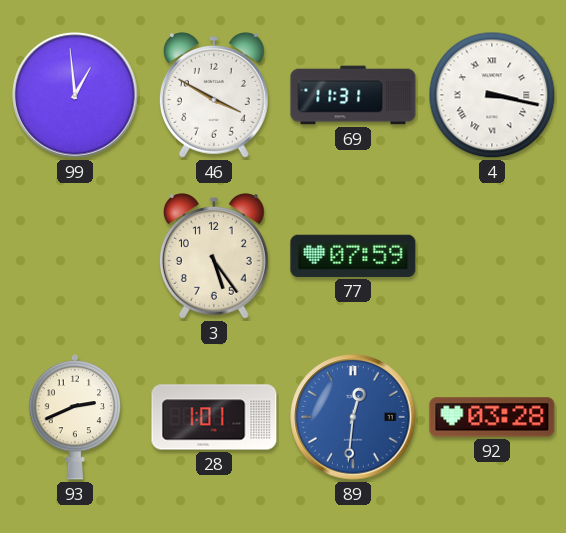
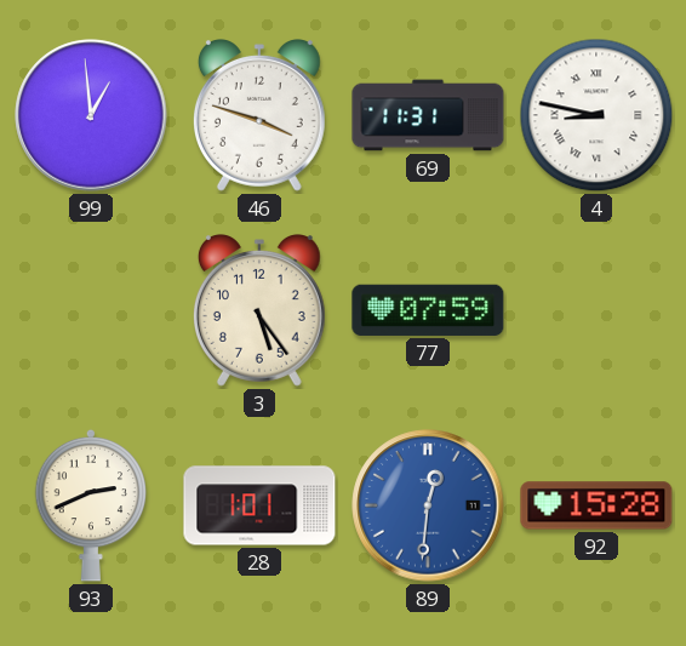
46: 3:50 -> 3:48
4: 3:17 -> 8:47
92: 03:28 -> 15:28
